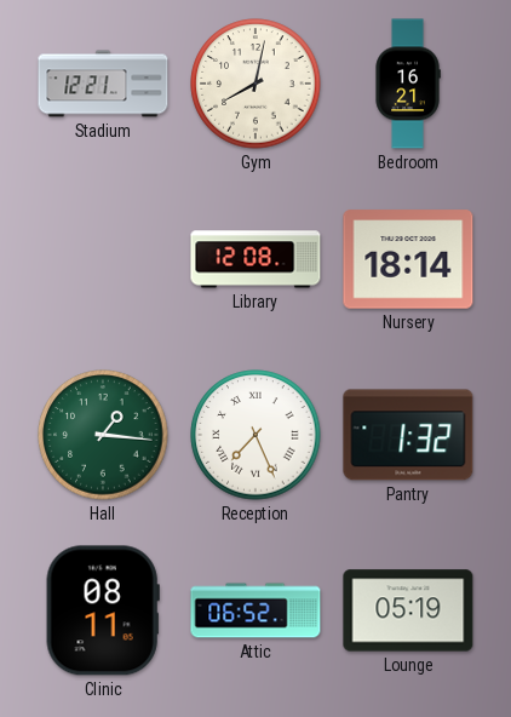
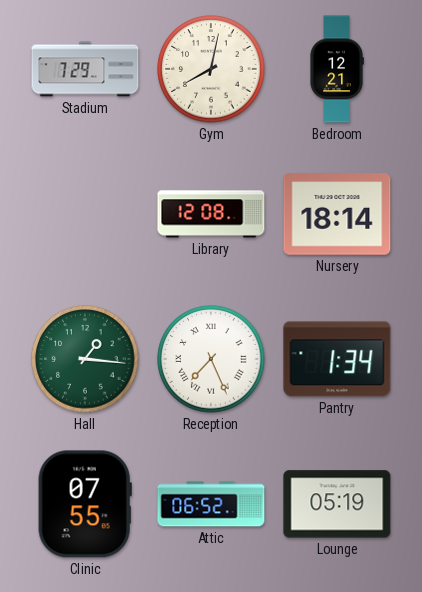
Stadium: 12:21 -> 7:29
Bedroom: 16:21 -> 12:21
Pantry: 1:32 -> 1:34
Clinic: 08:11 -> 07:55
